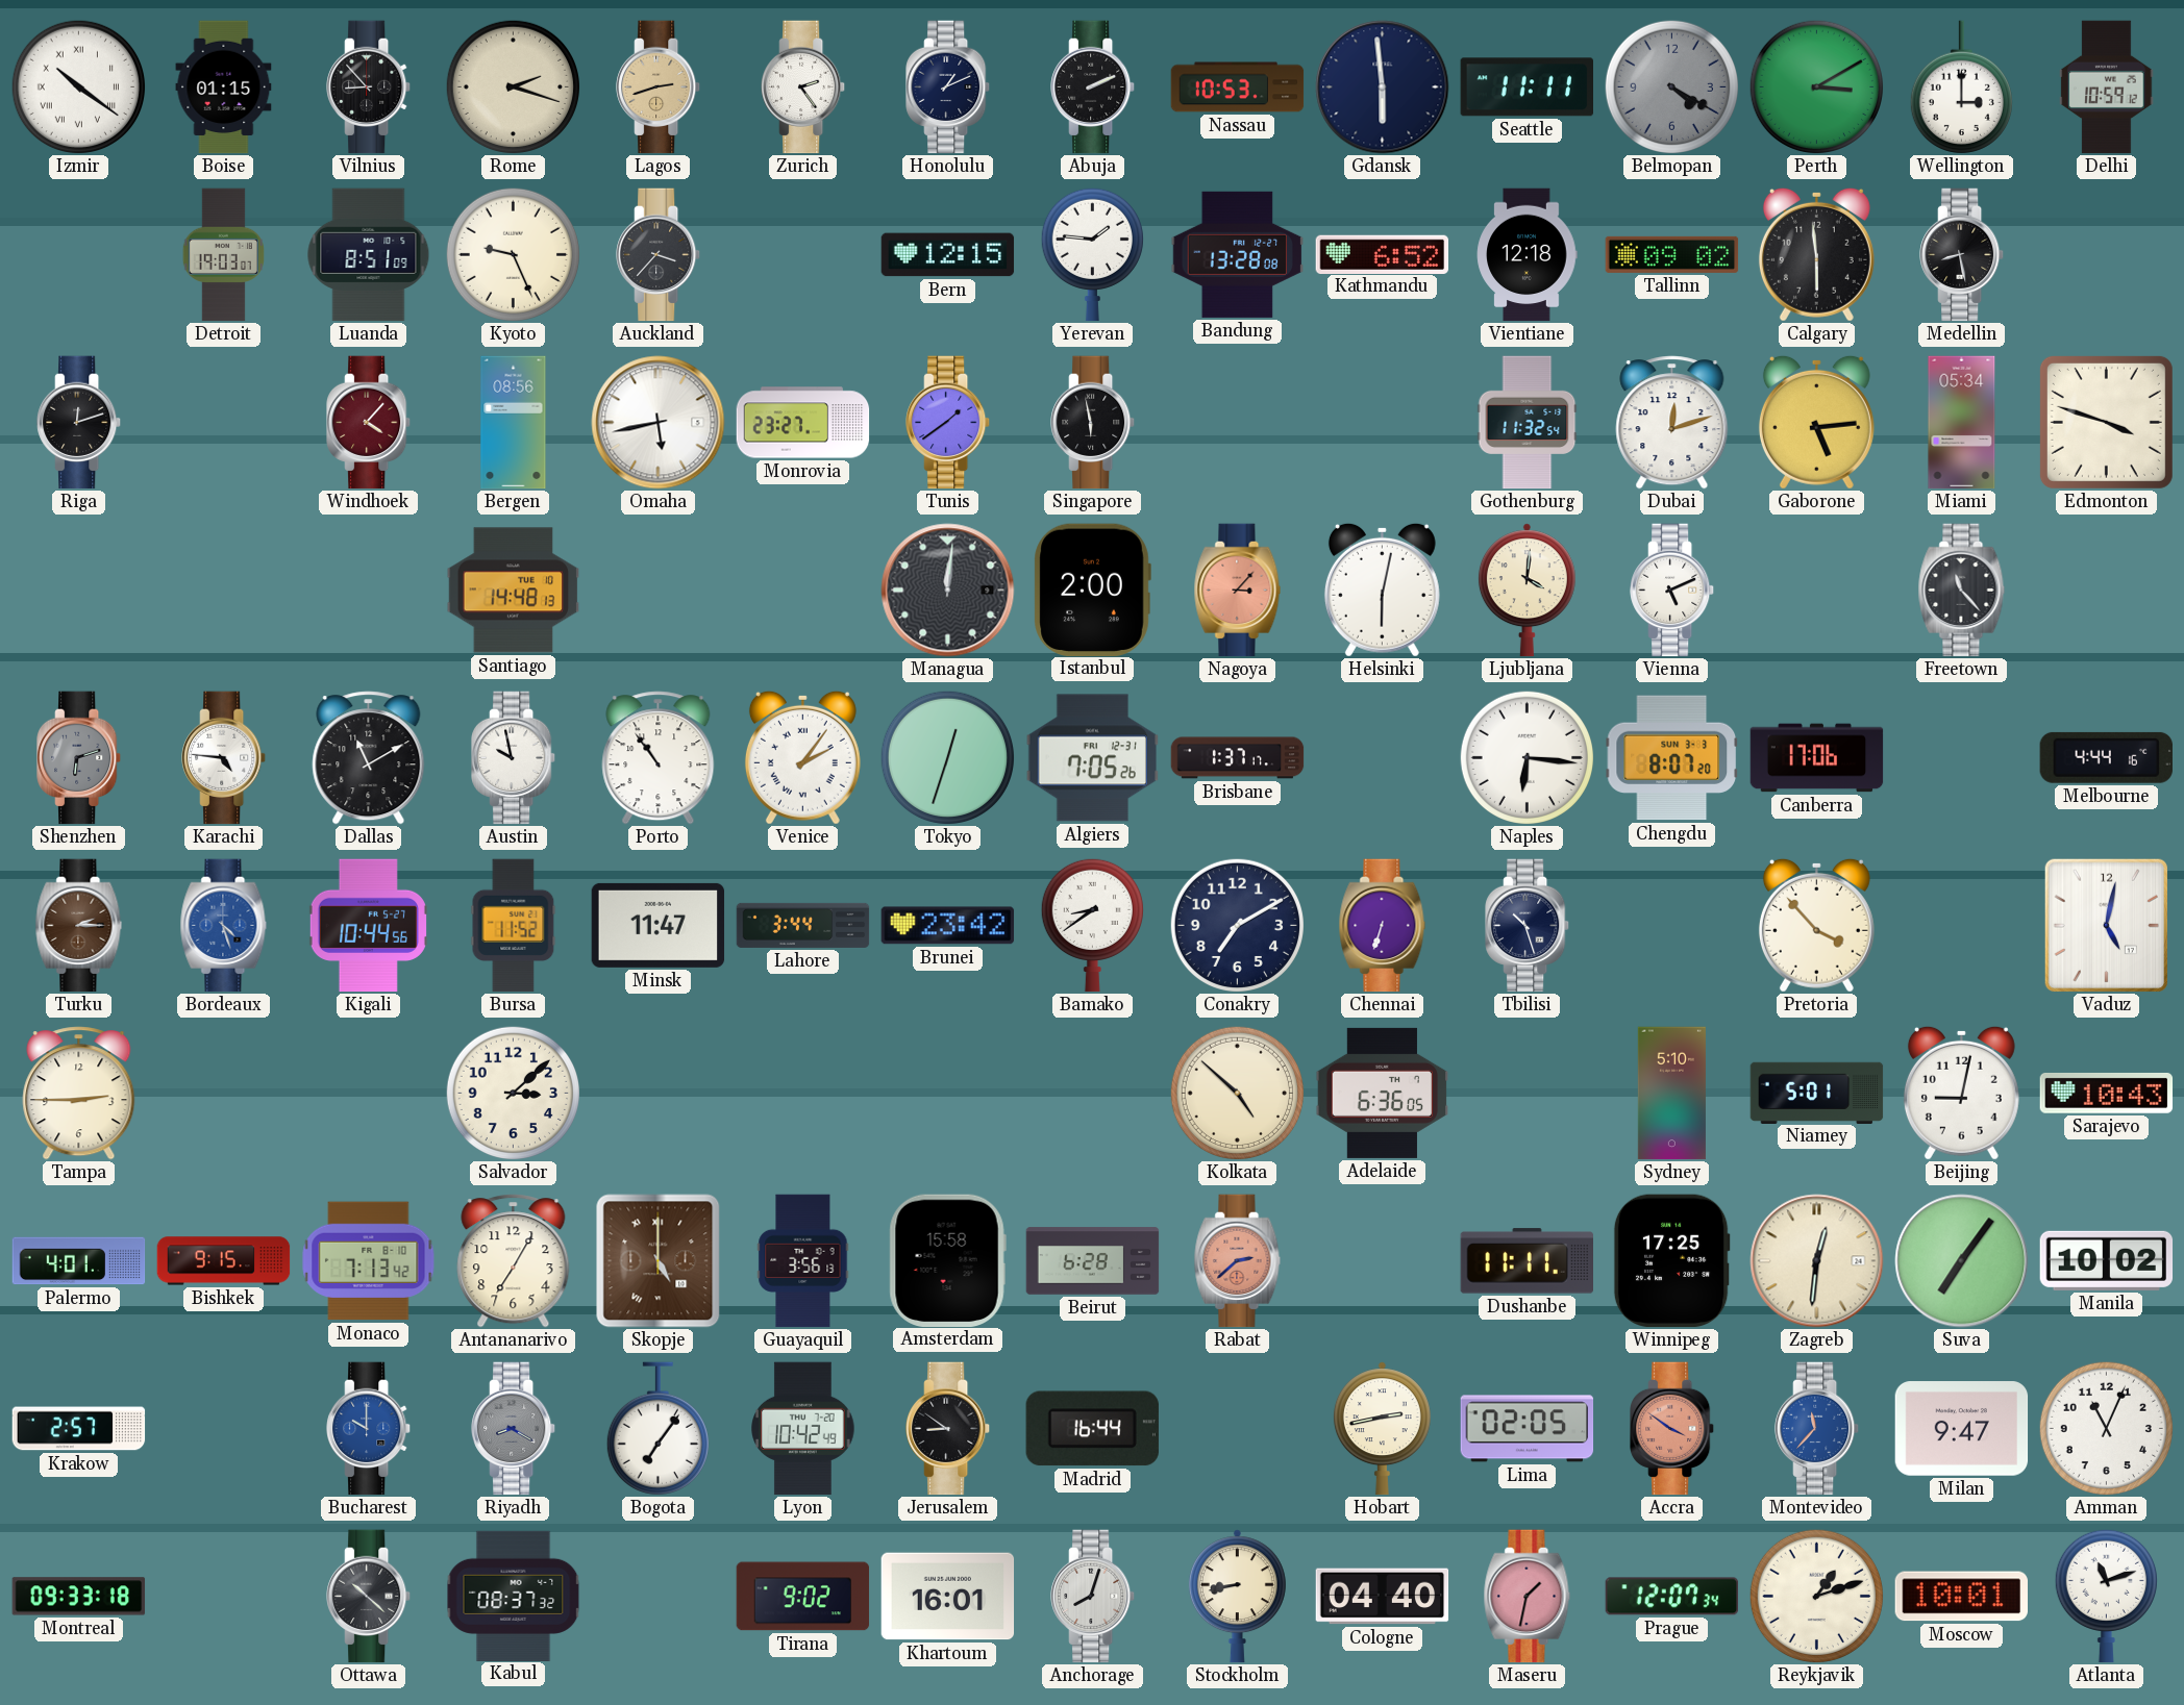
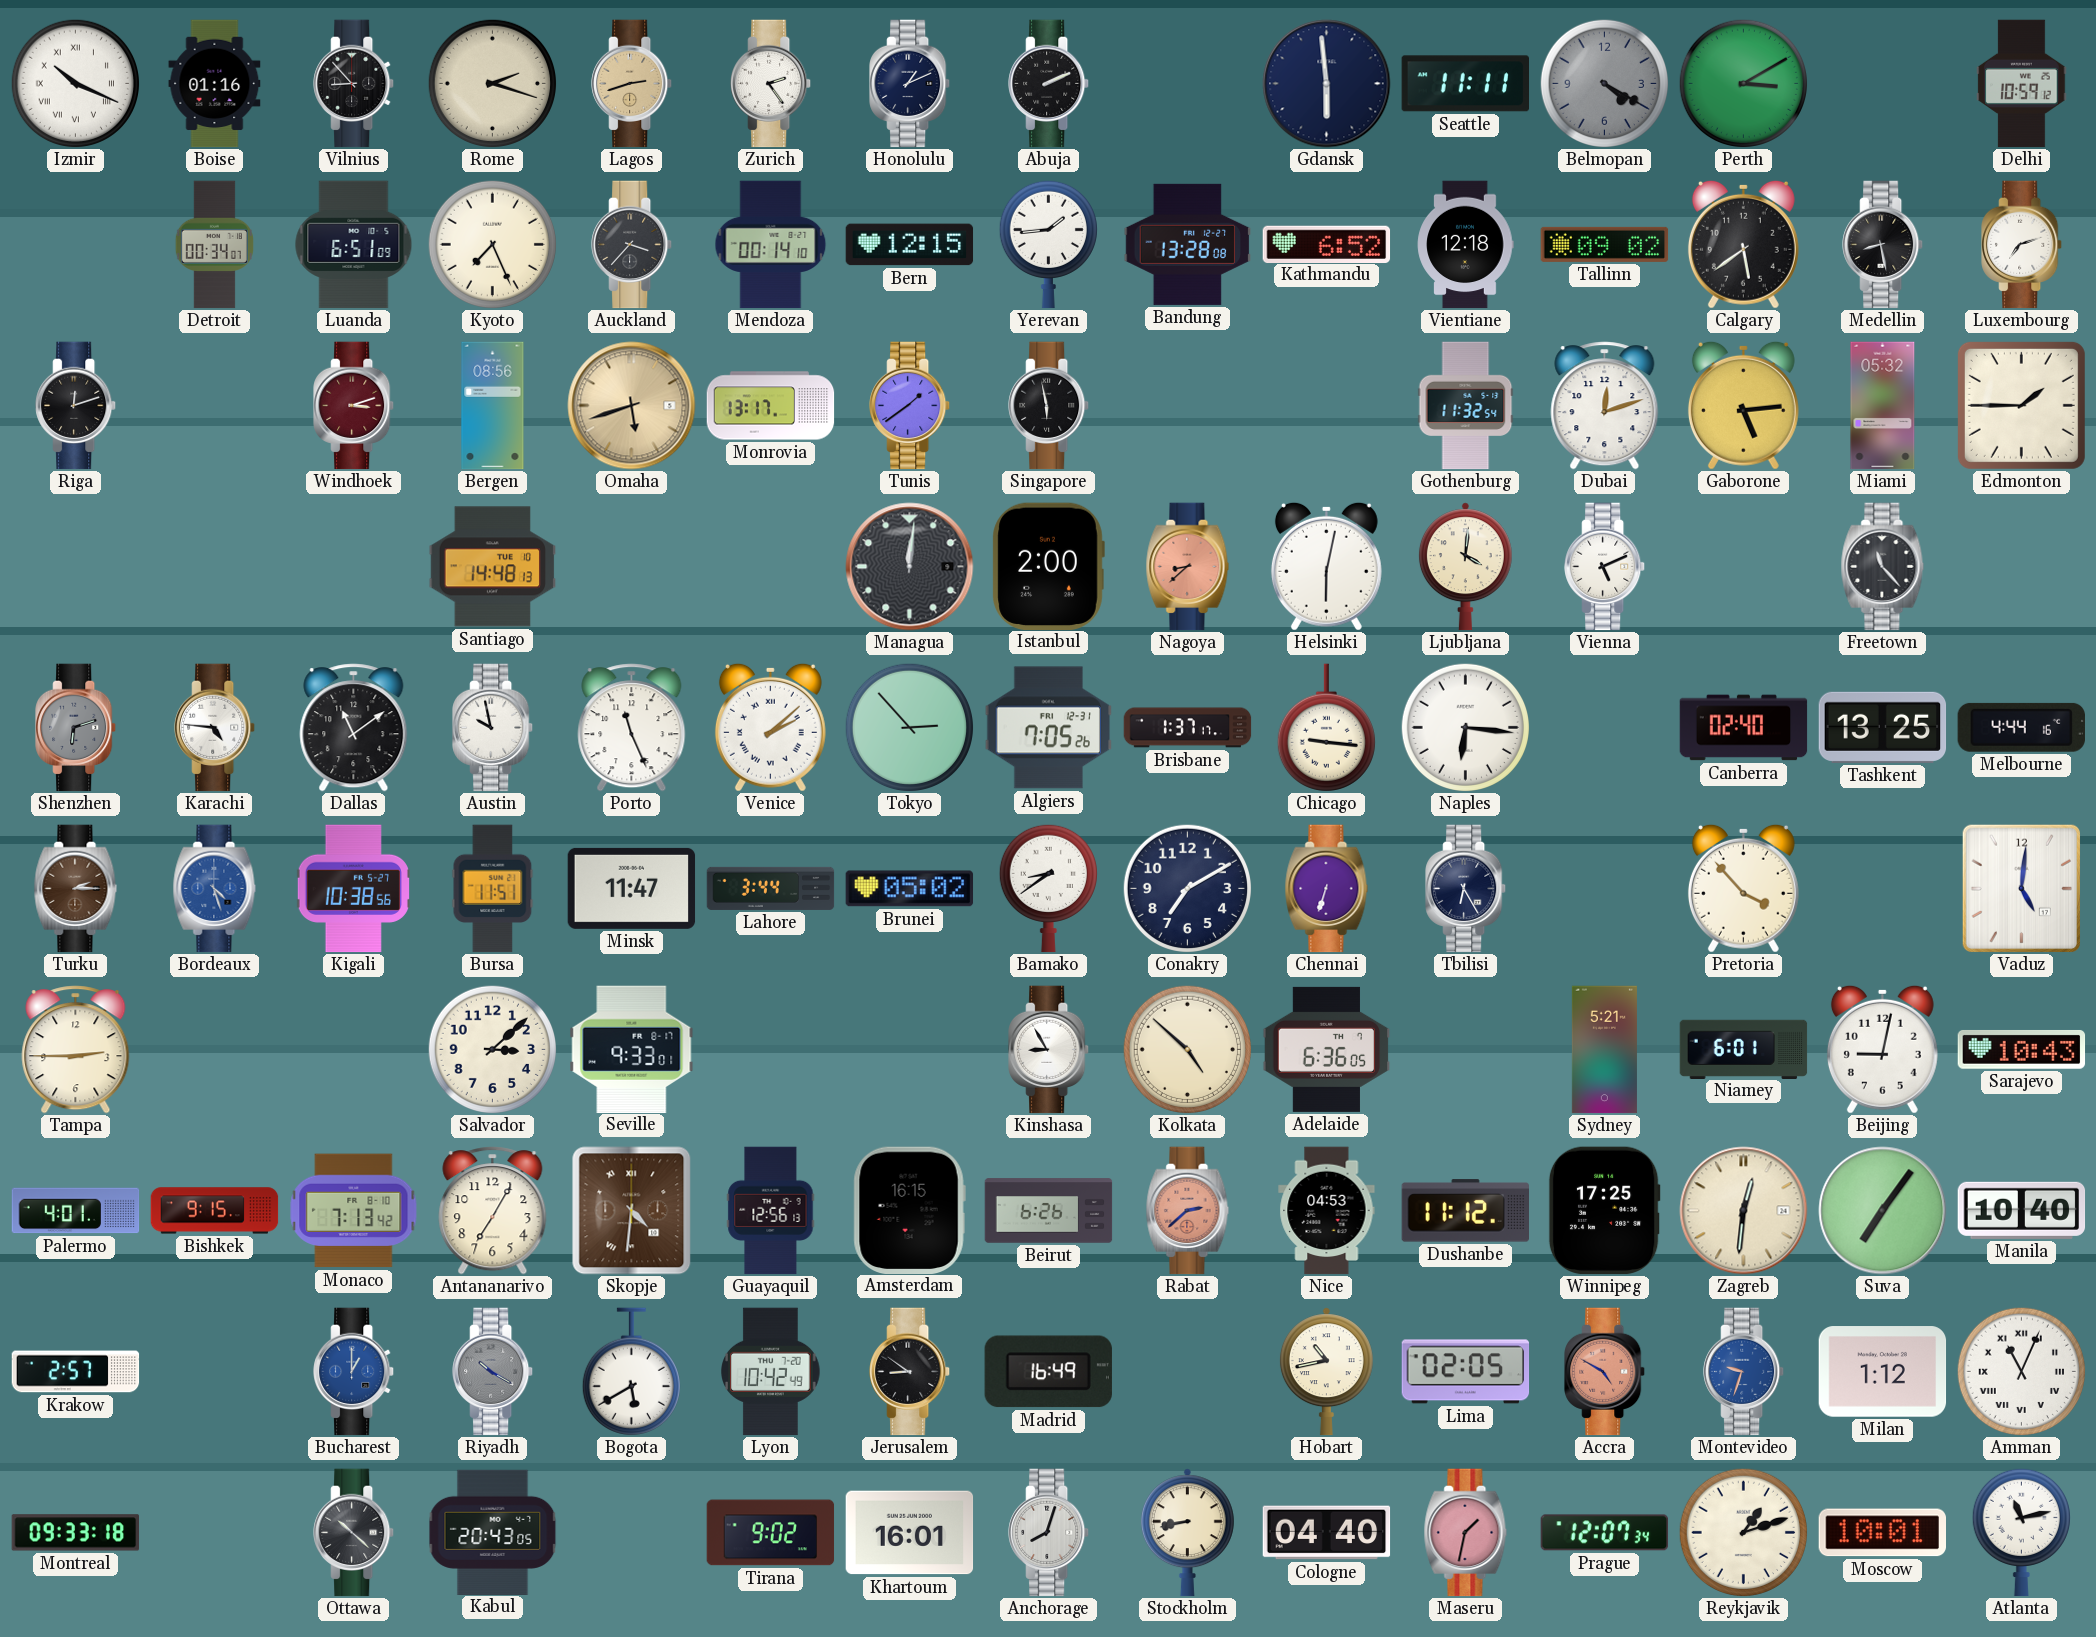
Izmir: 10:21 -> 10:19
Boise: 01:15 -> 01:16
Nassau: 10:53 -> none
Wellington: 3:00 -> none
Detroit: 19:03 -> 00:34
Luanda: 8:51 -> 6:51
Kyoto: 9:26 -> 7:26
Mendoza: none -> 00:14
Yerevan: 1:46 -> 1:44
Calgary: 5:59 -> 5:39
Luxembourg: none -> 7:12
Windhoek: 4:07 -> 3:12
Omaha: 5:43 -> 5:42
Omaha dial: white -> champagne
Monrovia: 23:27 -> 13:17
Miami: 05:34 -> 05:32
Edmonton: 3:48 -> 1:45
Nagoya: 3:07 -> 8:38
Dallas: 11:10 -> 11:09
Porto: 10:54 -> 11:26
Venice: 2:06 -> 2:08
Tokyo: 12:33 -> 2:53
Chicago: none -> 9:16
Chengdu: 8:07 -> none
Canberra: 17:06 -> 02:40
Tashkent: none -> 13:25
Kigali: 10:44 -> 10:38
Bursa: 11:52 -> 11:51
Brunei: 23:42 -> 05:02
Tbilisi: 10:27 -> 6:25
Vaduz: 5:02 -> 5:01
Seville: none -> 9:33
Kinshasa: none -> 8:55
Sydney: 5:10 -> 5:21
Niamey: 5:01 -> 6:01
Skopje: 5:00 -> 4:31
Guayaquil: 3:56 -> 12:56
Amsterdam: 15:58 -> 16:15
Beirut: 6:28 -> 6:26
Nice: none -> 04:53
Dushanbe: 11:11 -> 11:12
Manila: 10:02 -> 10:40
Bucharest: 10:00 -> 1:00
Riyadh: 8:20 -> 10:20
Bogota: 7:06 -> 5:40
Madrid: 16:44 -> 16:49
Hobart: 2:43 -> 10:43
Accra: 3:51 -> 4:50
Montevideo: 11:37 -> 9:33
Milan: 9:47 -> 1:12
Amman numerals: Arabic -> Roman
Kabul: 08:37 -> 20:43
Atlanta: 11:12 -> 11:13
